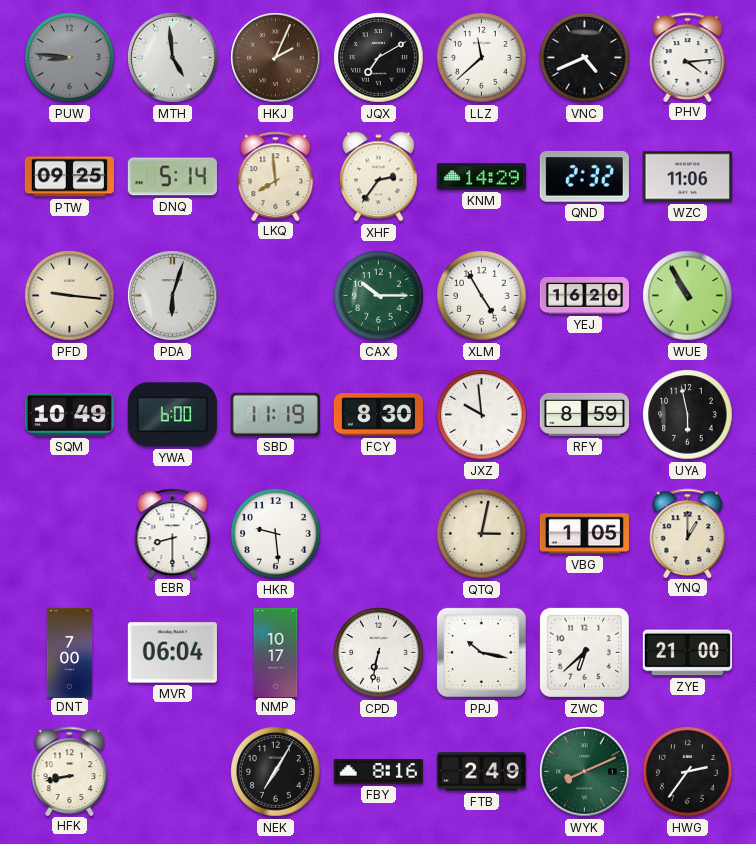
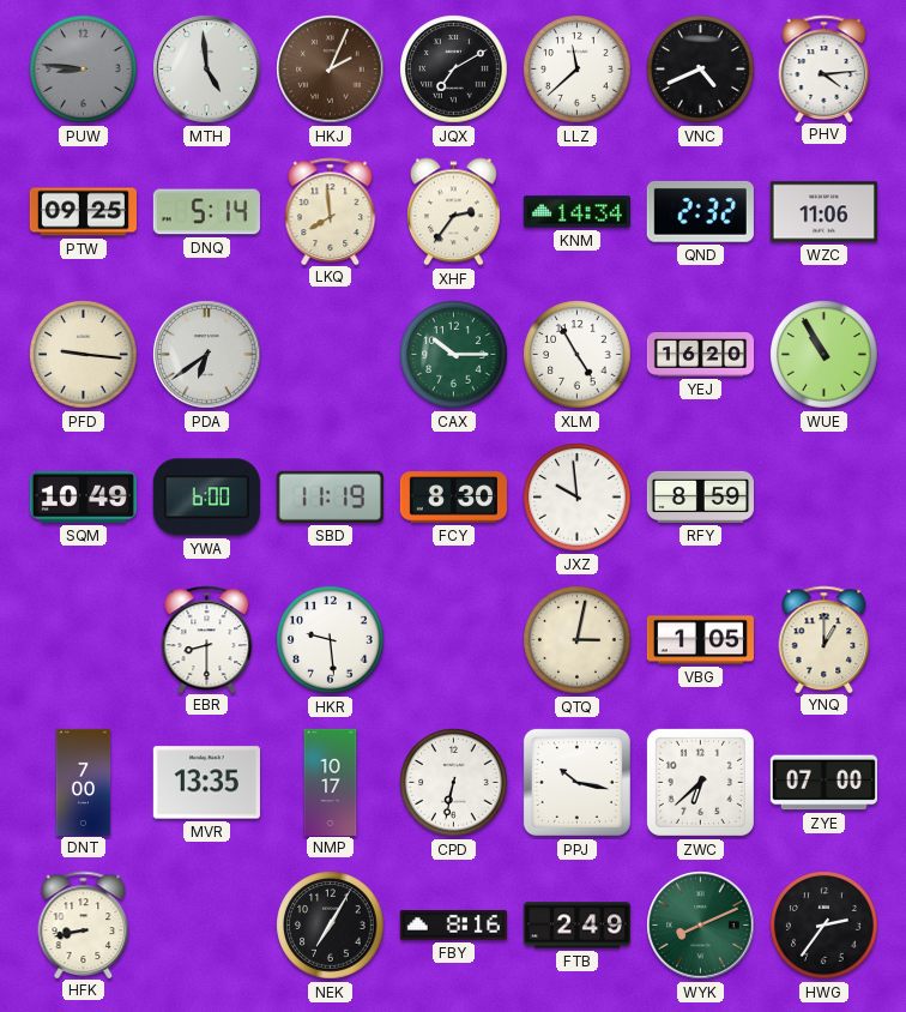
KNM: 14:29 -> 14:34
PDA: 6:03 -> 6:39
UYA: 5:58 -> none
MVR: 06:04 -> 13:35
ZYE: 21:00 -> 07:00
